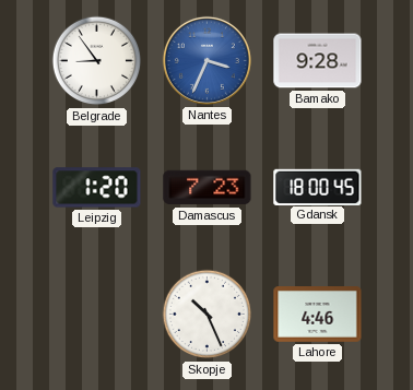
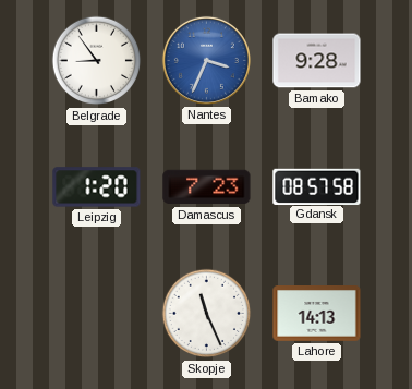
Gdansk: 18:00 -> 08:57
Skopje: 10:26 -> 11:26
Lahore: 4:46 -> 14:13
